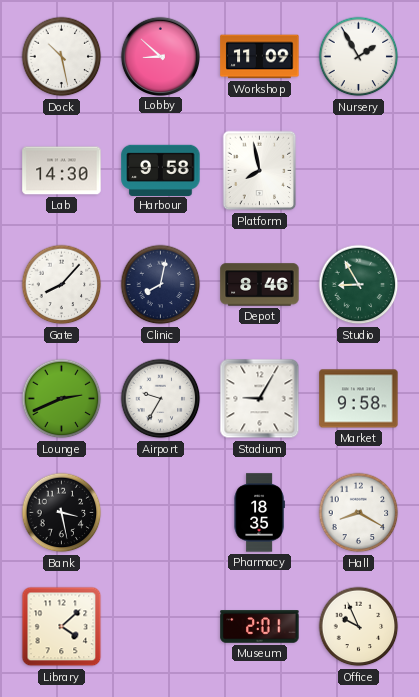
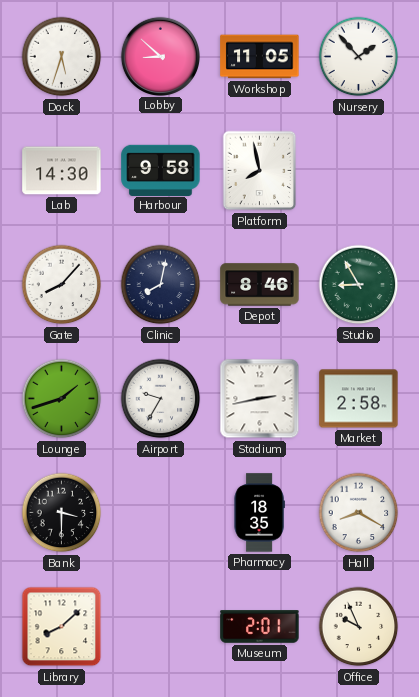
Dock: 10:28 -> 5:33
Workshop: 11:09 -> 11:05
Nursery: 1:55 -> 1:53
Lounge: 2:41 -> 1:42
Stadium: 9:05 -> 2:43
Market: 9:58 -> 2:58
Bank: 3:28 -> 3:30
Library: 4:08 -> 8:08
